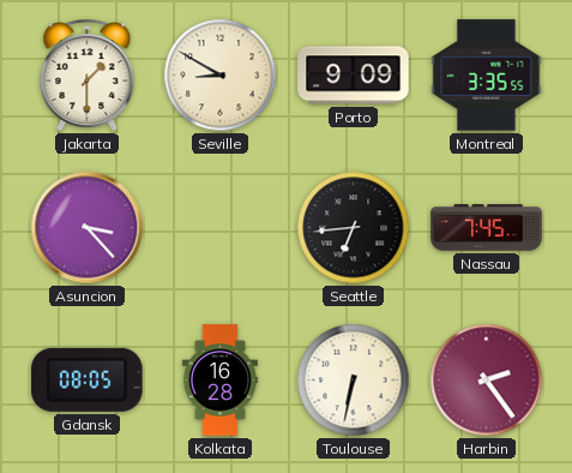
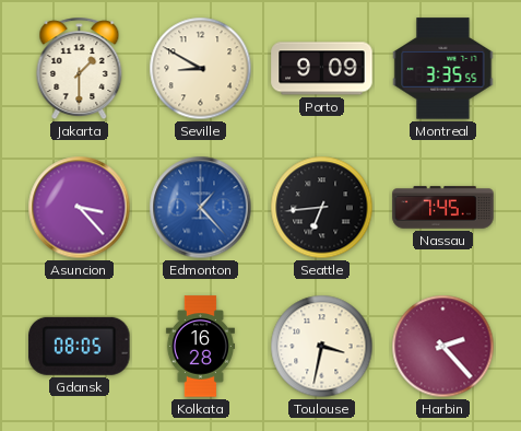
Edmonton: none -> 1:23
Toulouse: 6:32 -> 3:32
Harbin: 2:24 -> 2:23
